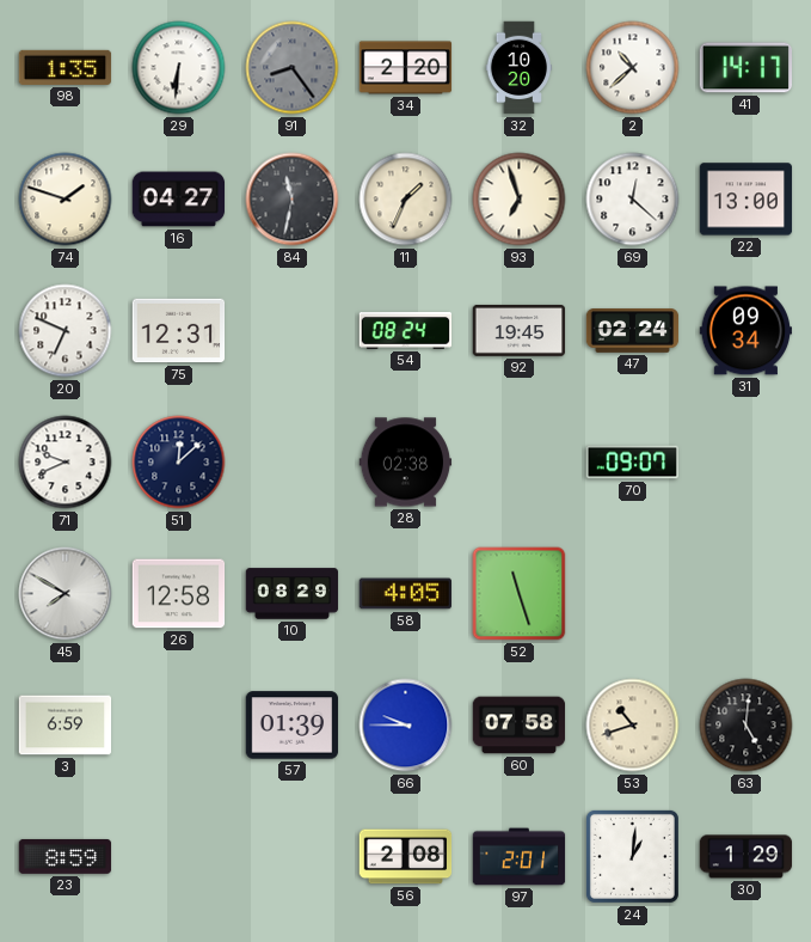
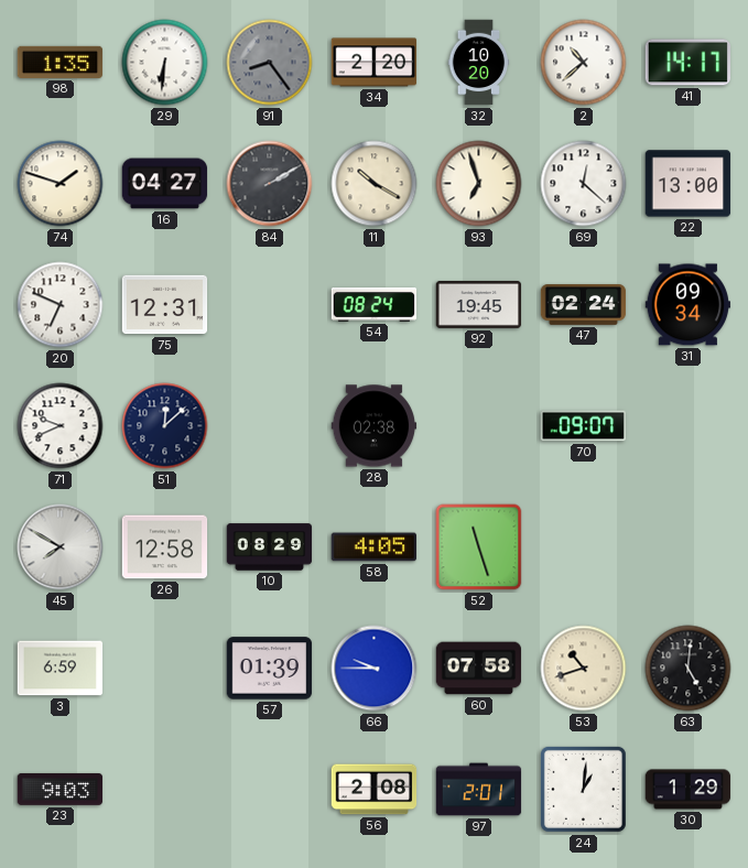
84: 11:32 -> 2:10
11: 1:34 -> 10:20
23: 8:59 -> 9:03
